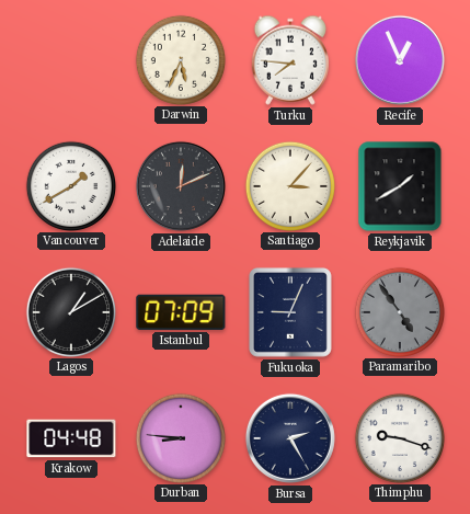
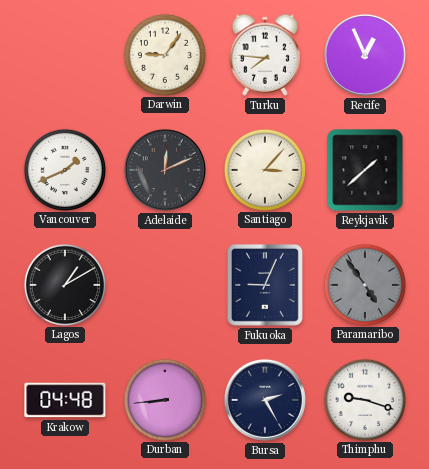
Darwin: 5:34 -> 9:06
Vancouver: 1:40 -> 1:41
Reykjavik: 1:40 -> 1:38
Istanbul: 07:09 -> none
Durban: 8:46 -> 8:44
